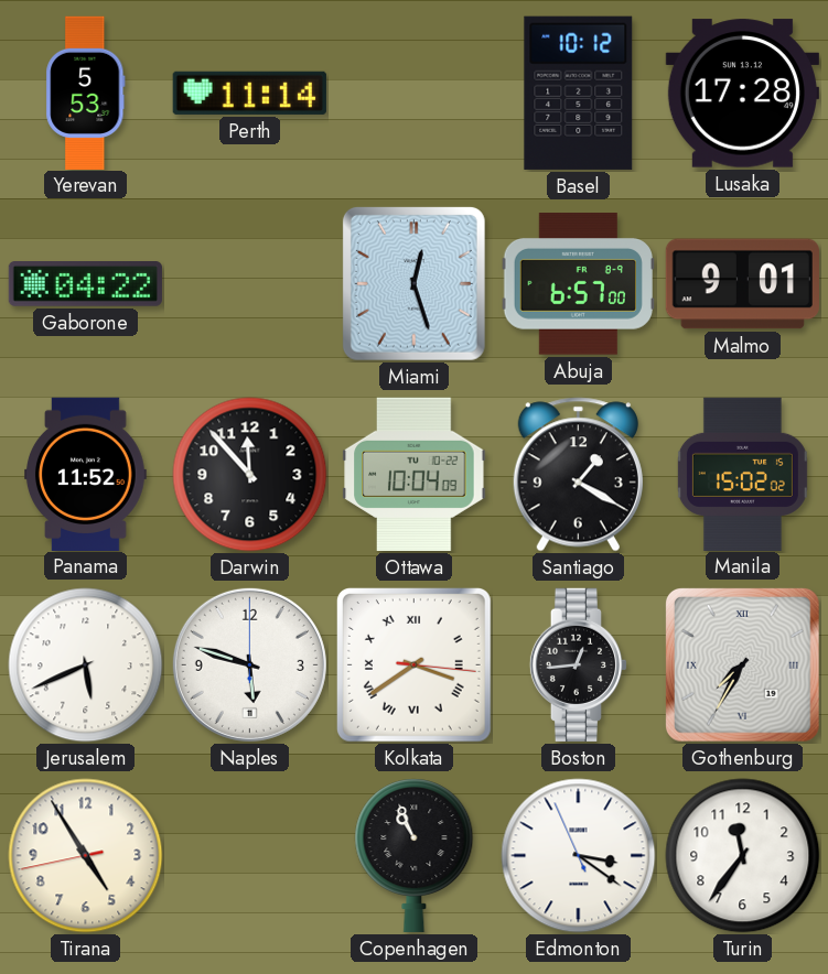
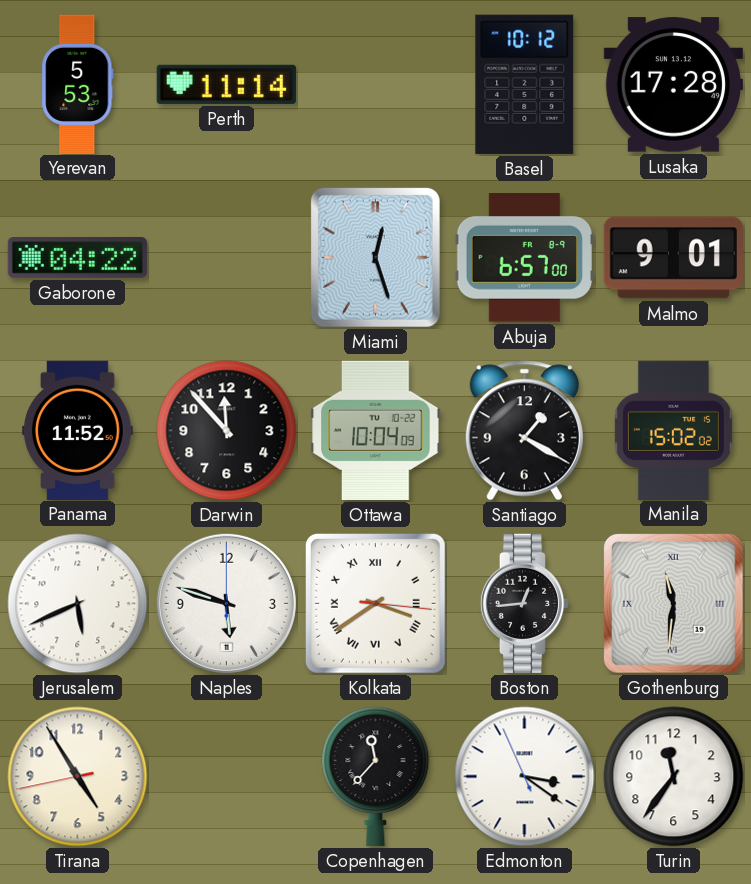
Gothenburg: 7:35 -> 11:31
Copenhagen: 10:56 -> 11:37
